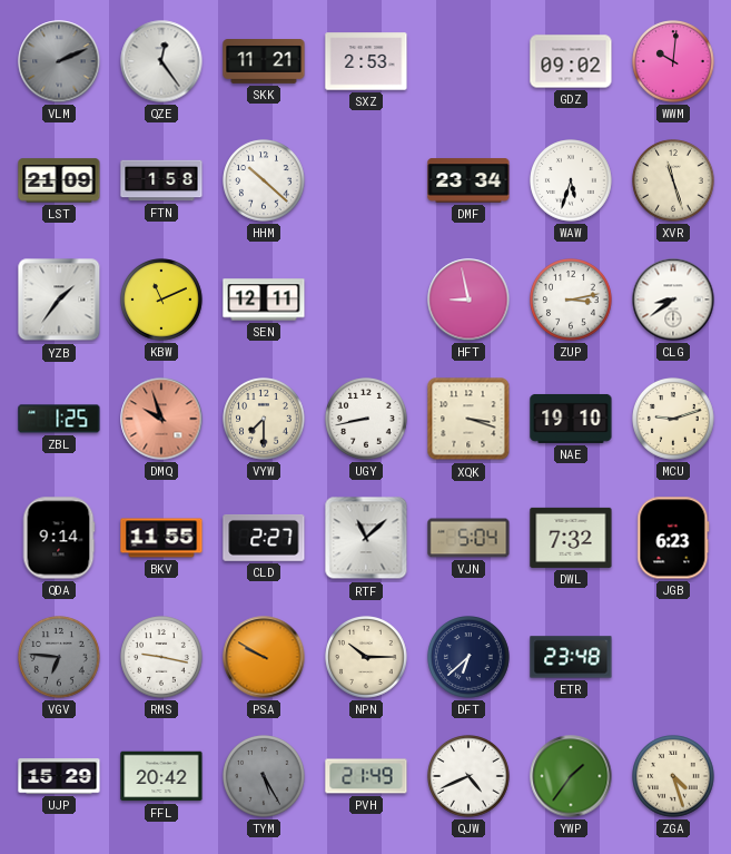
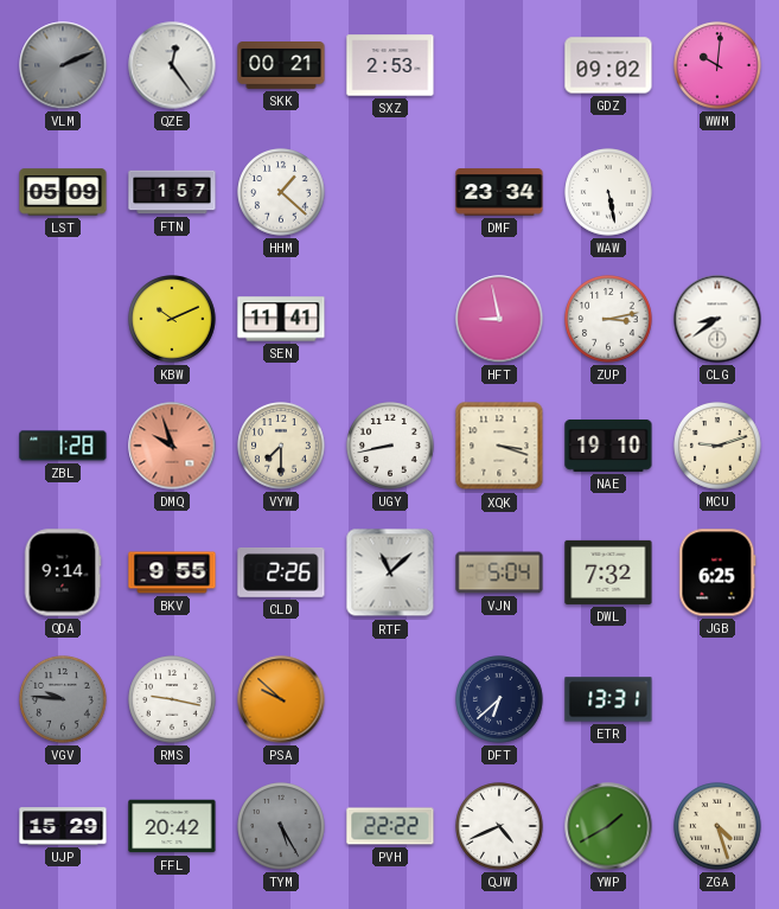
SKK: 11:21 -> 00:21
LST: 21:09 -> 05:09
FTN: 1:58 -> 1:57
HHM: 10:22 -> 1:22
WAW: 5:33 -> 5:28
XVR: 11:27 -> none
YZB: 1:36 -> none
KBW: 11:11 -> 10:11
SEN: 12:11 -> 11:41
ZBL: 1:25 -> 1:28
BKV: 11:55 -> 9:55
CLD: 2:27 -> 2:26
JGB: 6:23 -> 6:25
VGV: 6:46 -> 9:46
PSA: 9:50 -> 9:52
NPN: 10:15 -> none
ETR: 23:48 -> 13:31
PVH: 21:49 -> 22:22
YWP: 1:36 -> 1:40
